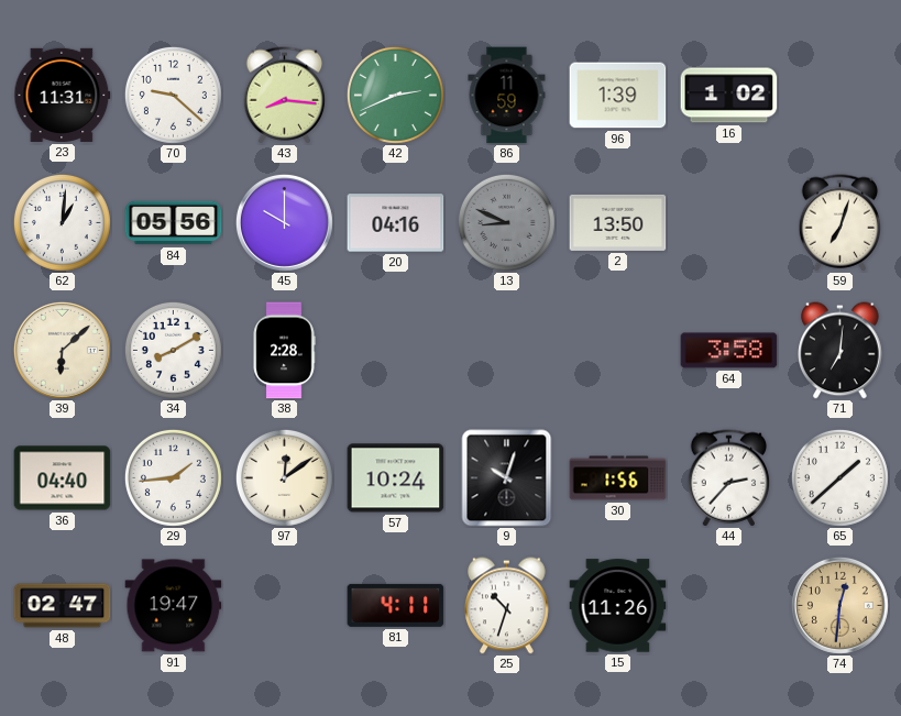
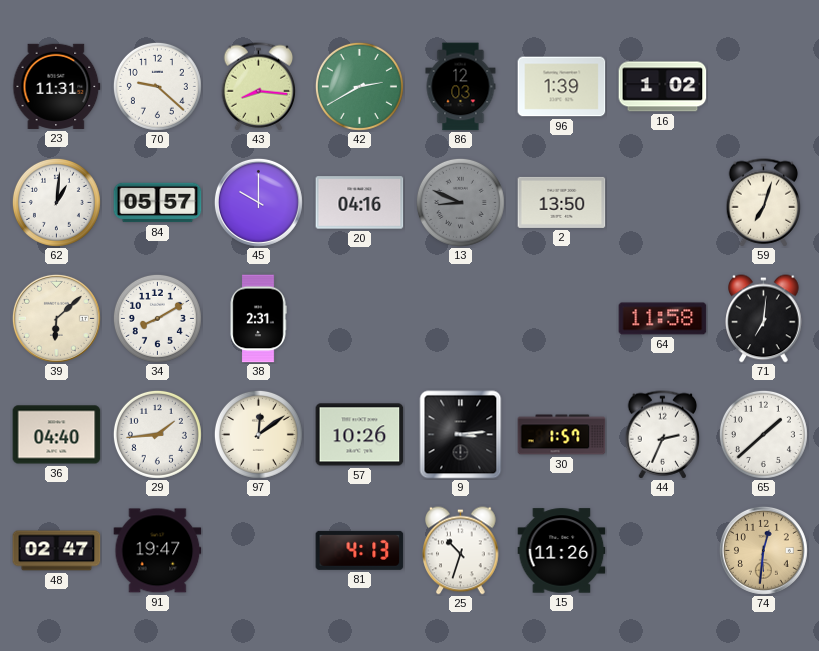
42: 2:41 -> 2:40
86: 11:59 -> 12:03
84: 05:56 -> 05:57
38: 2:28 -> 2:31
64: 3:58 -> 11:58
57: 10:24 -> 10:26
9: 10:03 -> 3:14
30: 1:56 -> 1:57
44: 2:37 -> 2:34
81: 4:11 -> 4:13
